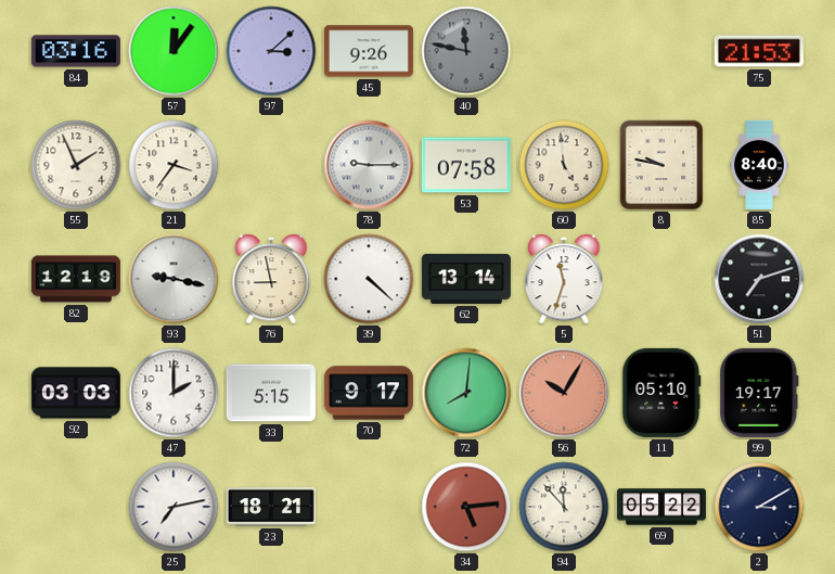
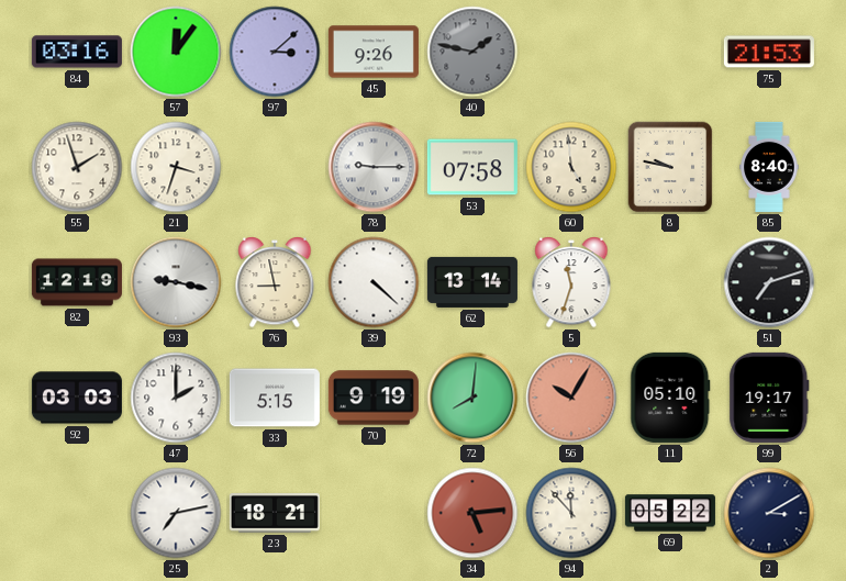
40: 11:47 -> 1:47
55: 1:56 -> 1:57
21: 3:36 -> 3:33
70: 9:17 -> 9:19
